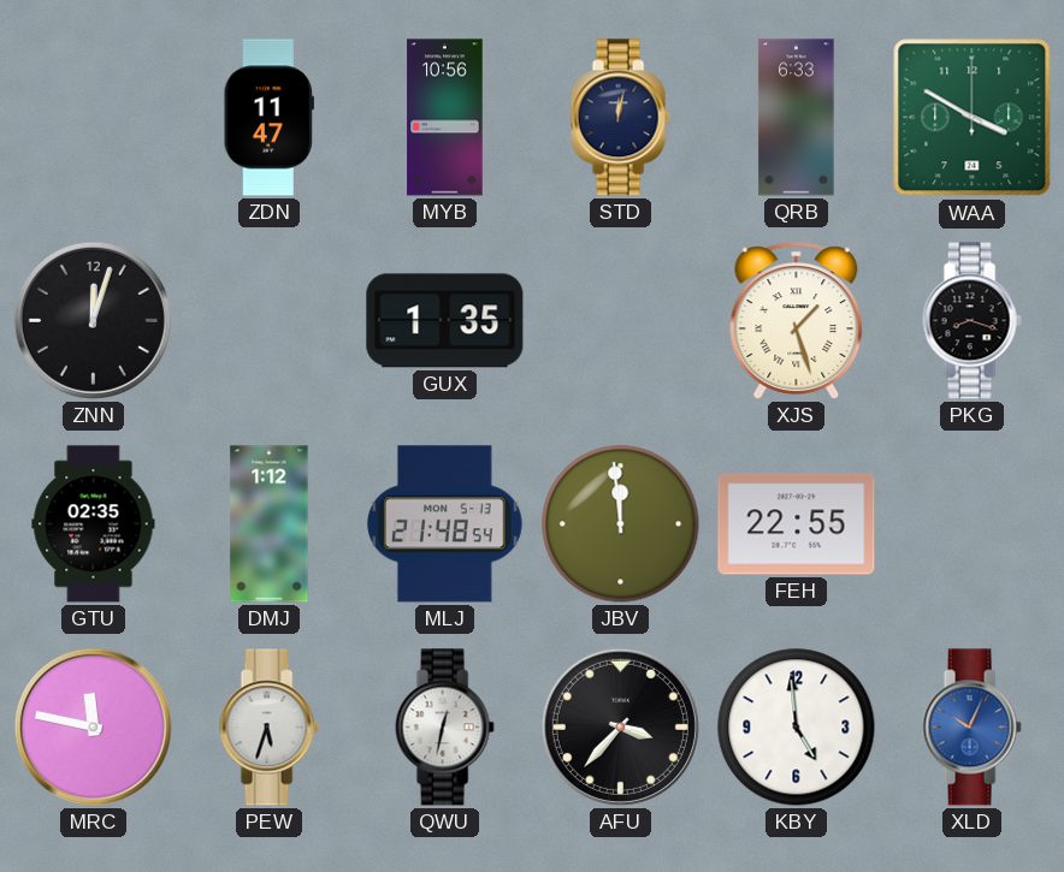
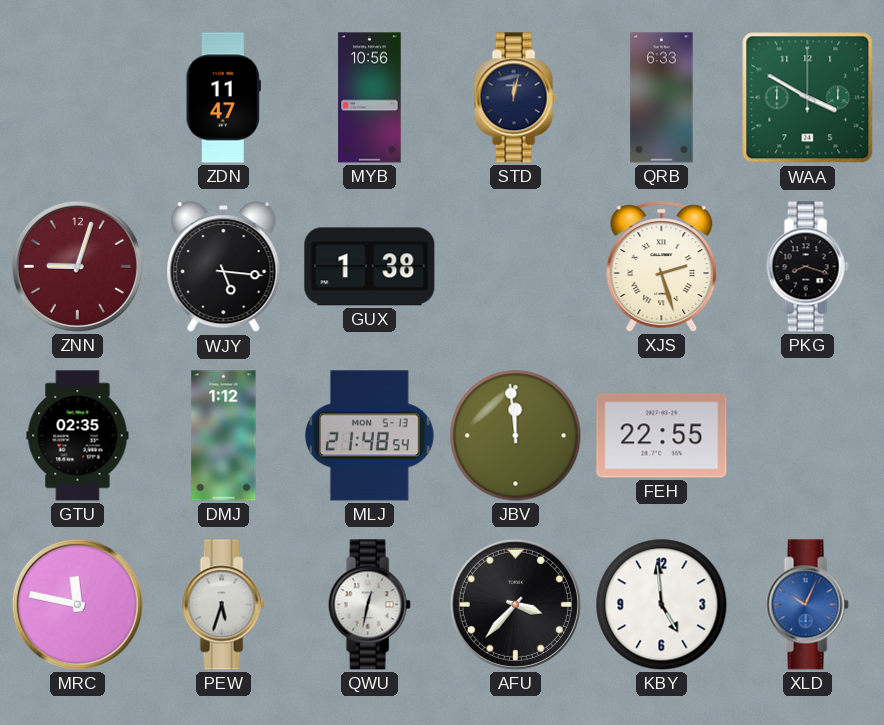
ZNN: 12:03 -> 9:03
ZNN dial: black -> burgundy
WJY: none -> 5:16
GUX: 1:35 -> 1:38
XJS: 1:27 -> 2:27
